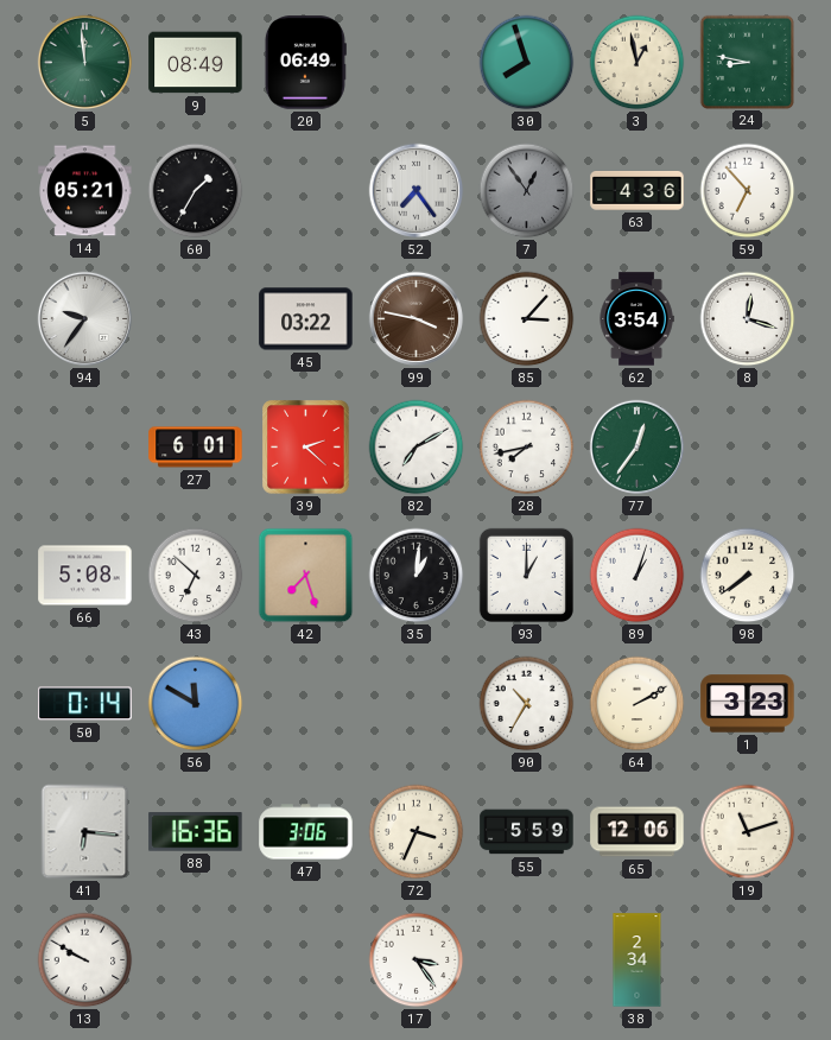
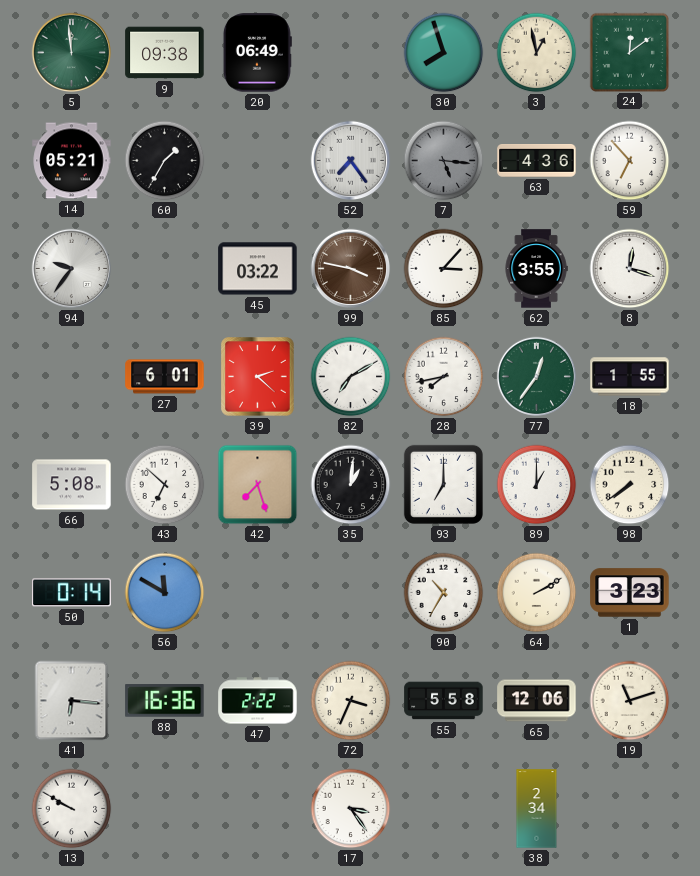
9: 08:49 -> 09:38
24: 8:47 -> 12:09
7: 12:54 -> 5:16
62: 3:54 -> 3:55
18: none -> 1:55
93: 1:00 -> 7:00
89: 1:03 -> 1:00
47: 3:06 -> 2:22
55: 5:59 -> 5:58
